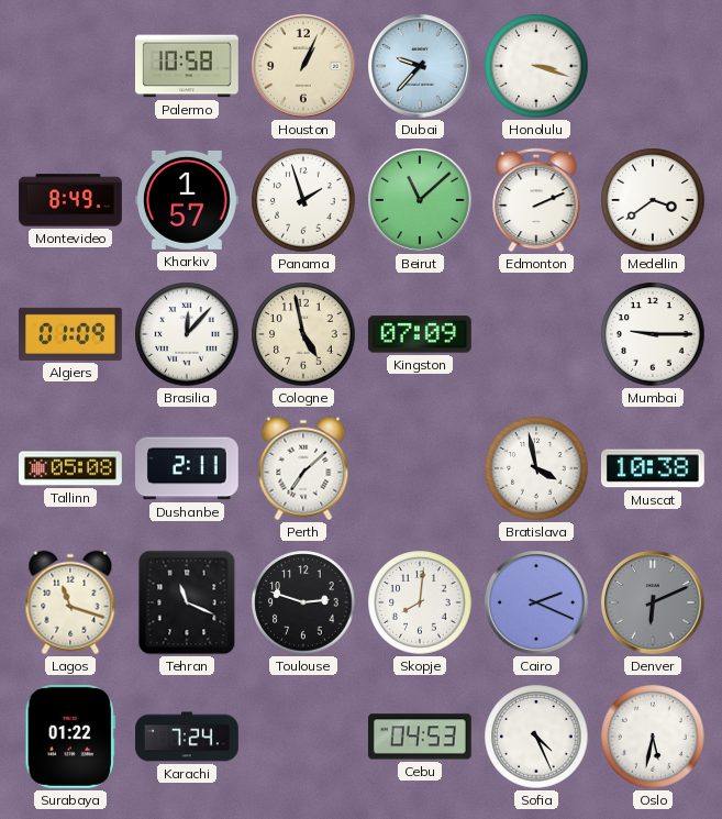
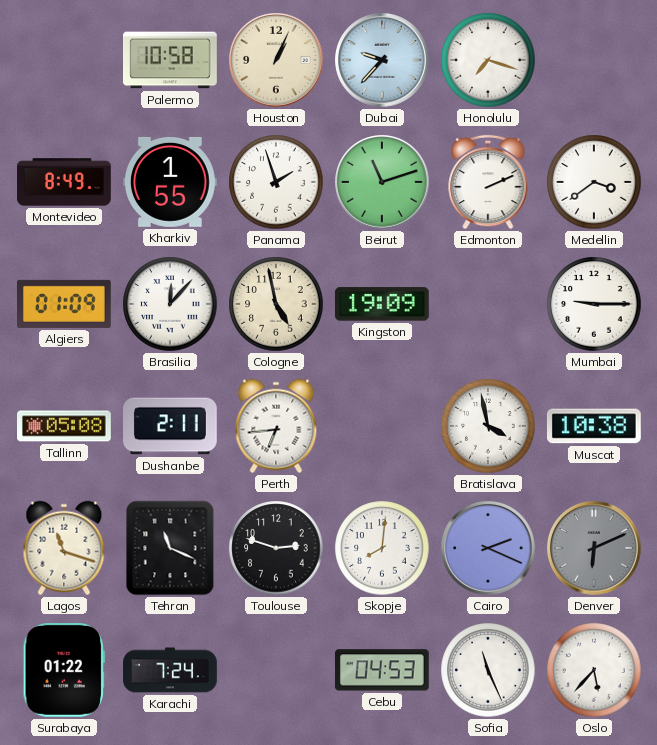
Honolulu: 3:18 -> 7:18
Kharkiv: 1:57 -> 1:55
Beirut: 11:08 -> 11:12
Kingston: 07:09 -> 19:09
Perth: 7:08 -> 6:44
Sofia: 4:26 -> 11:26
Oslo: 5:32 -> 5:37
